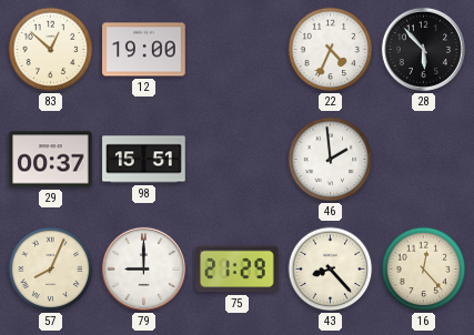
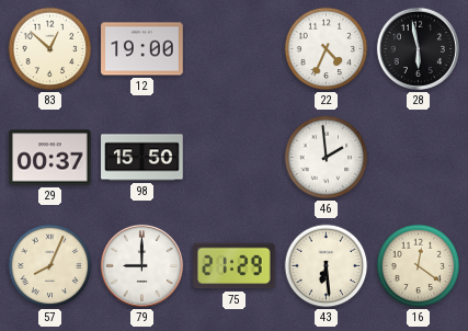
28: 5:53 -> 5:58
98: 15:51 -> 15:50
43: 8:23 -> 6:29
16: 12:23 -> 12:21
